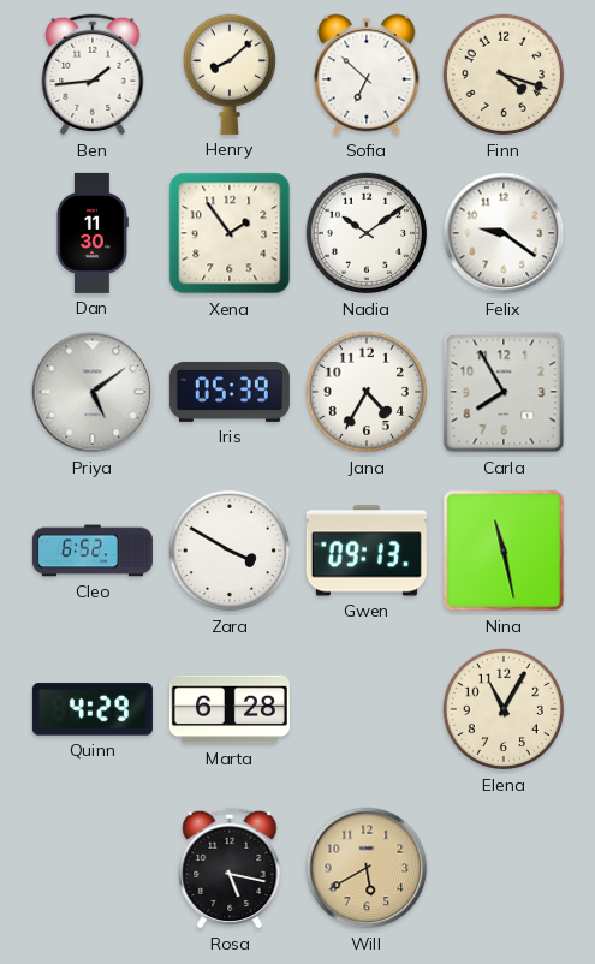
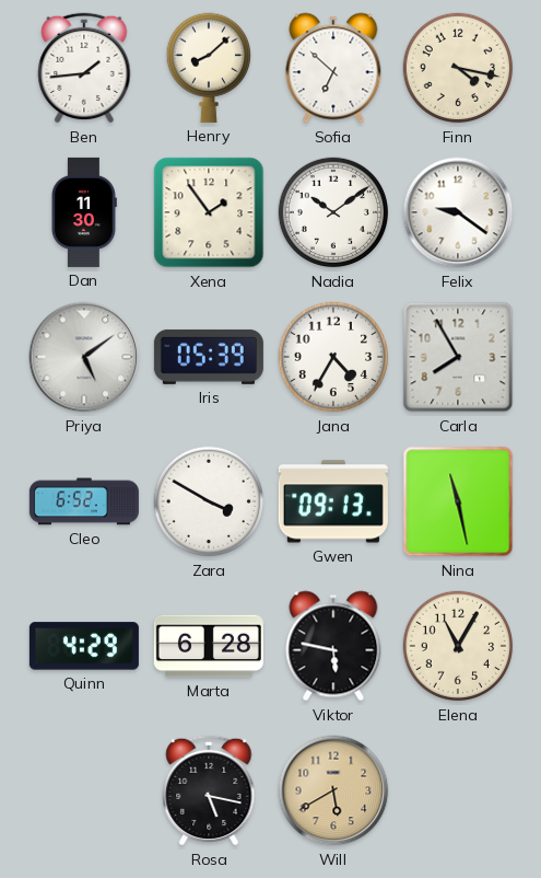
Finn: 4:18 -> 4:17
Viktor: none -> 5:47
